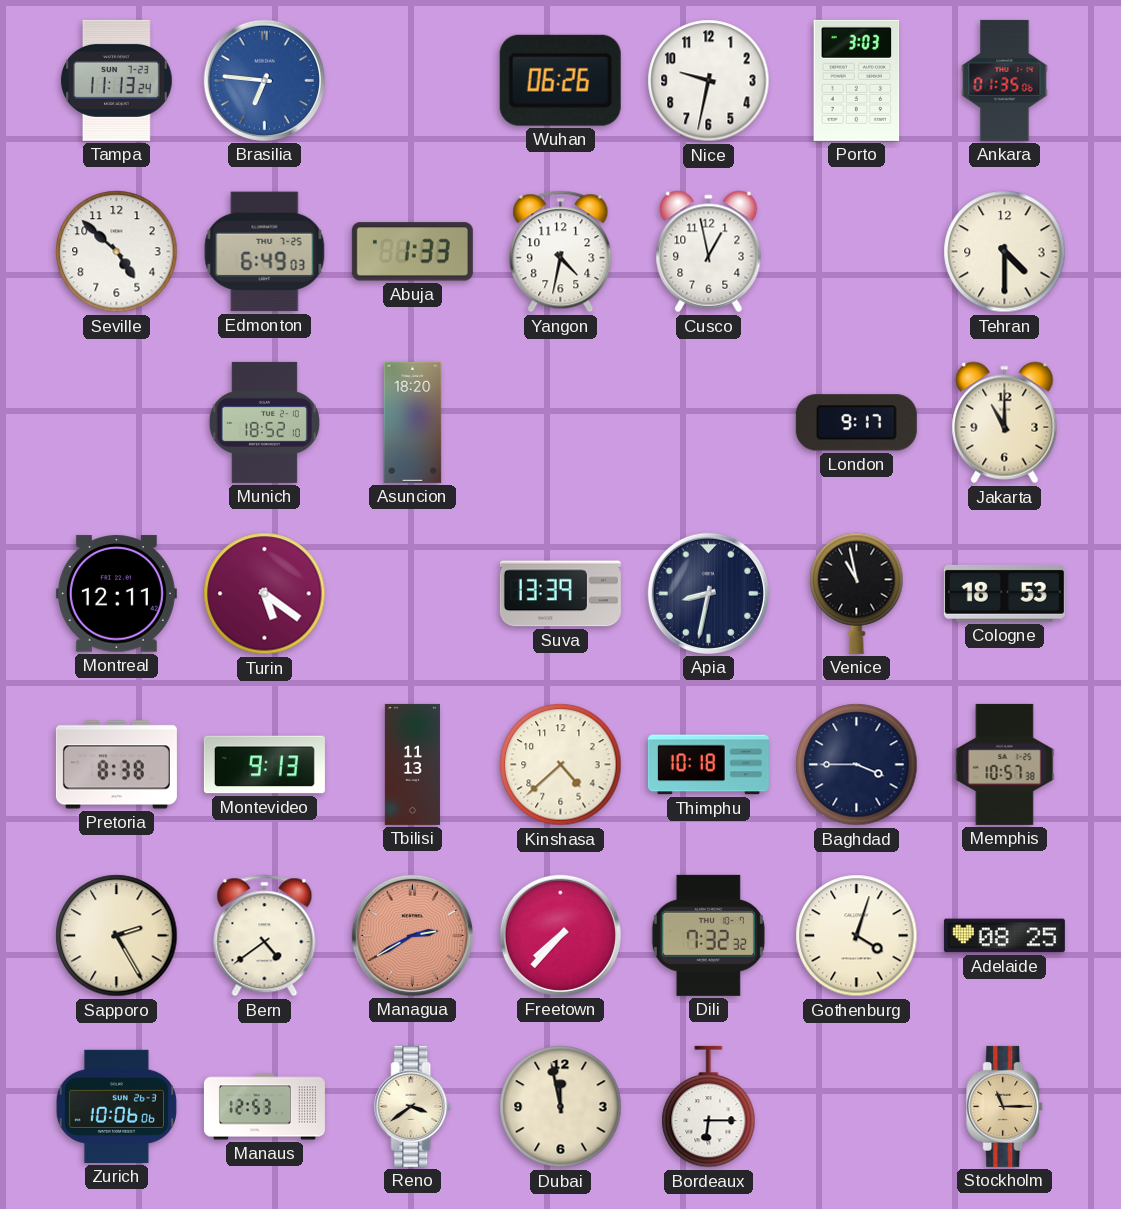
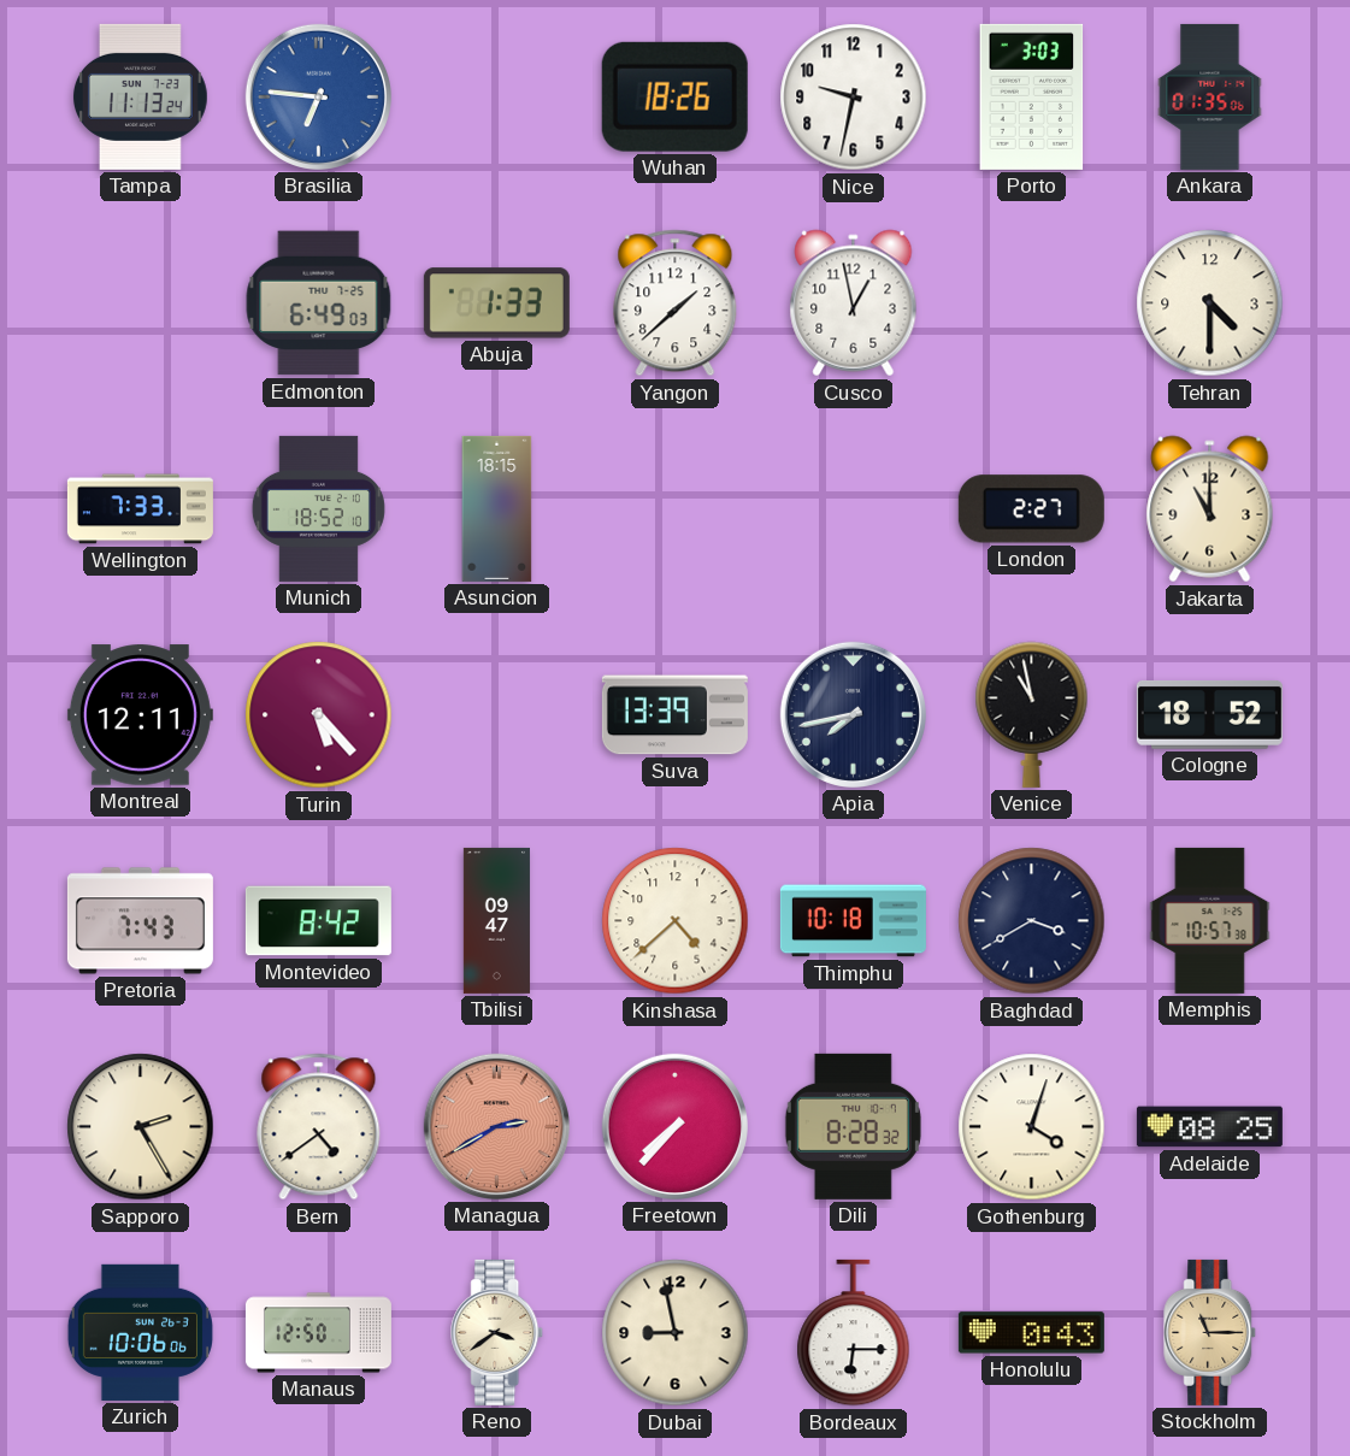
Wuhan: 06:26 -> 18:26
Seville: 4:52 -> none
Yangon: 4:32 -> 1:38
Wellington: none -> 7:33
Asuncion: 18:20 -> 18:15
London: 9:17 -> 2:27
Turin: 5:21 -> 5:23
Apia: 8:32 -> 7:43
Cologne: 18:53 -> 18:52
Pretoria: 8:38 -> 7:43
Montevideo: 9:13 -> 8:42
Tbilisi: 11:13 -> 09:47
Baghdad: 3:45 -> 3:40
Dili: 7:32 -> 8:28
Manaus: 12:53 -> 12:50
Dubai: 11:58 -> 8:58
Honolulu: none -> 0:43
